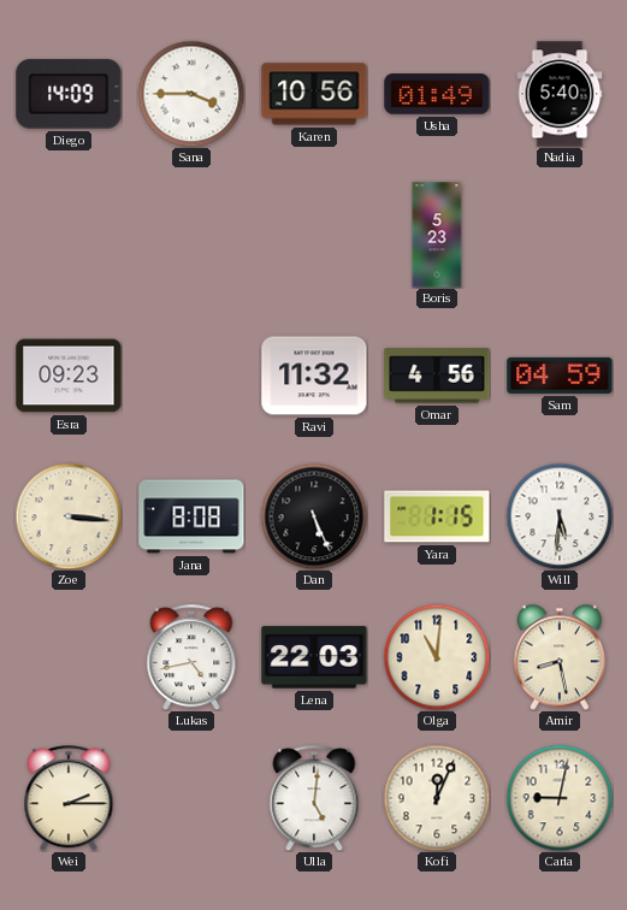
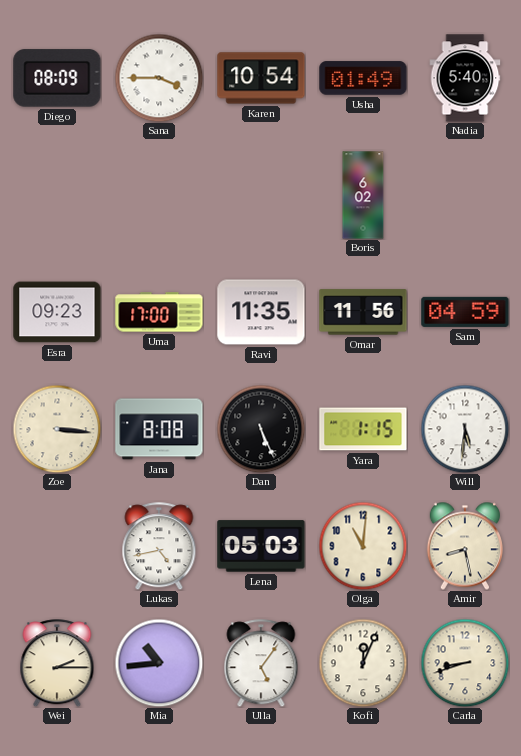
Diego: 14:09 -> 08:09
Karen: 10:56 -> 10:54
Boris: 5:23 -> 6:02
Uma: none -> 17:00
Ravi: 11:32 -> 11:35
Omar: 4:56 -> 11:56
Lena: 22:03 -> 05:03
Mia: none -> 10:44
Ulla: 5:01 -> 5:06
Carla: 9:02 -> 8:42
